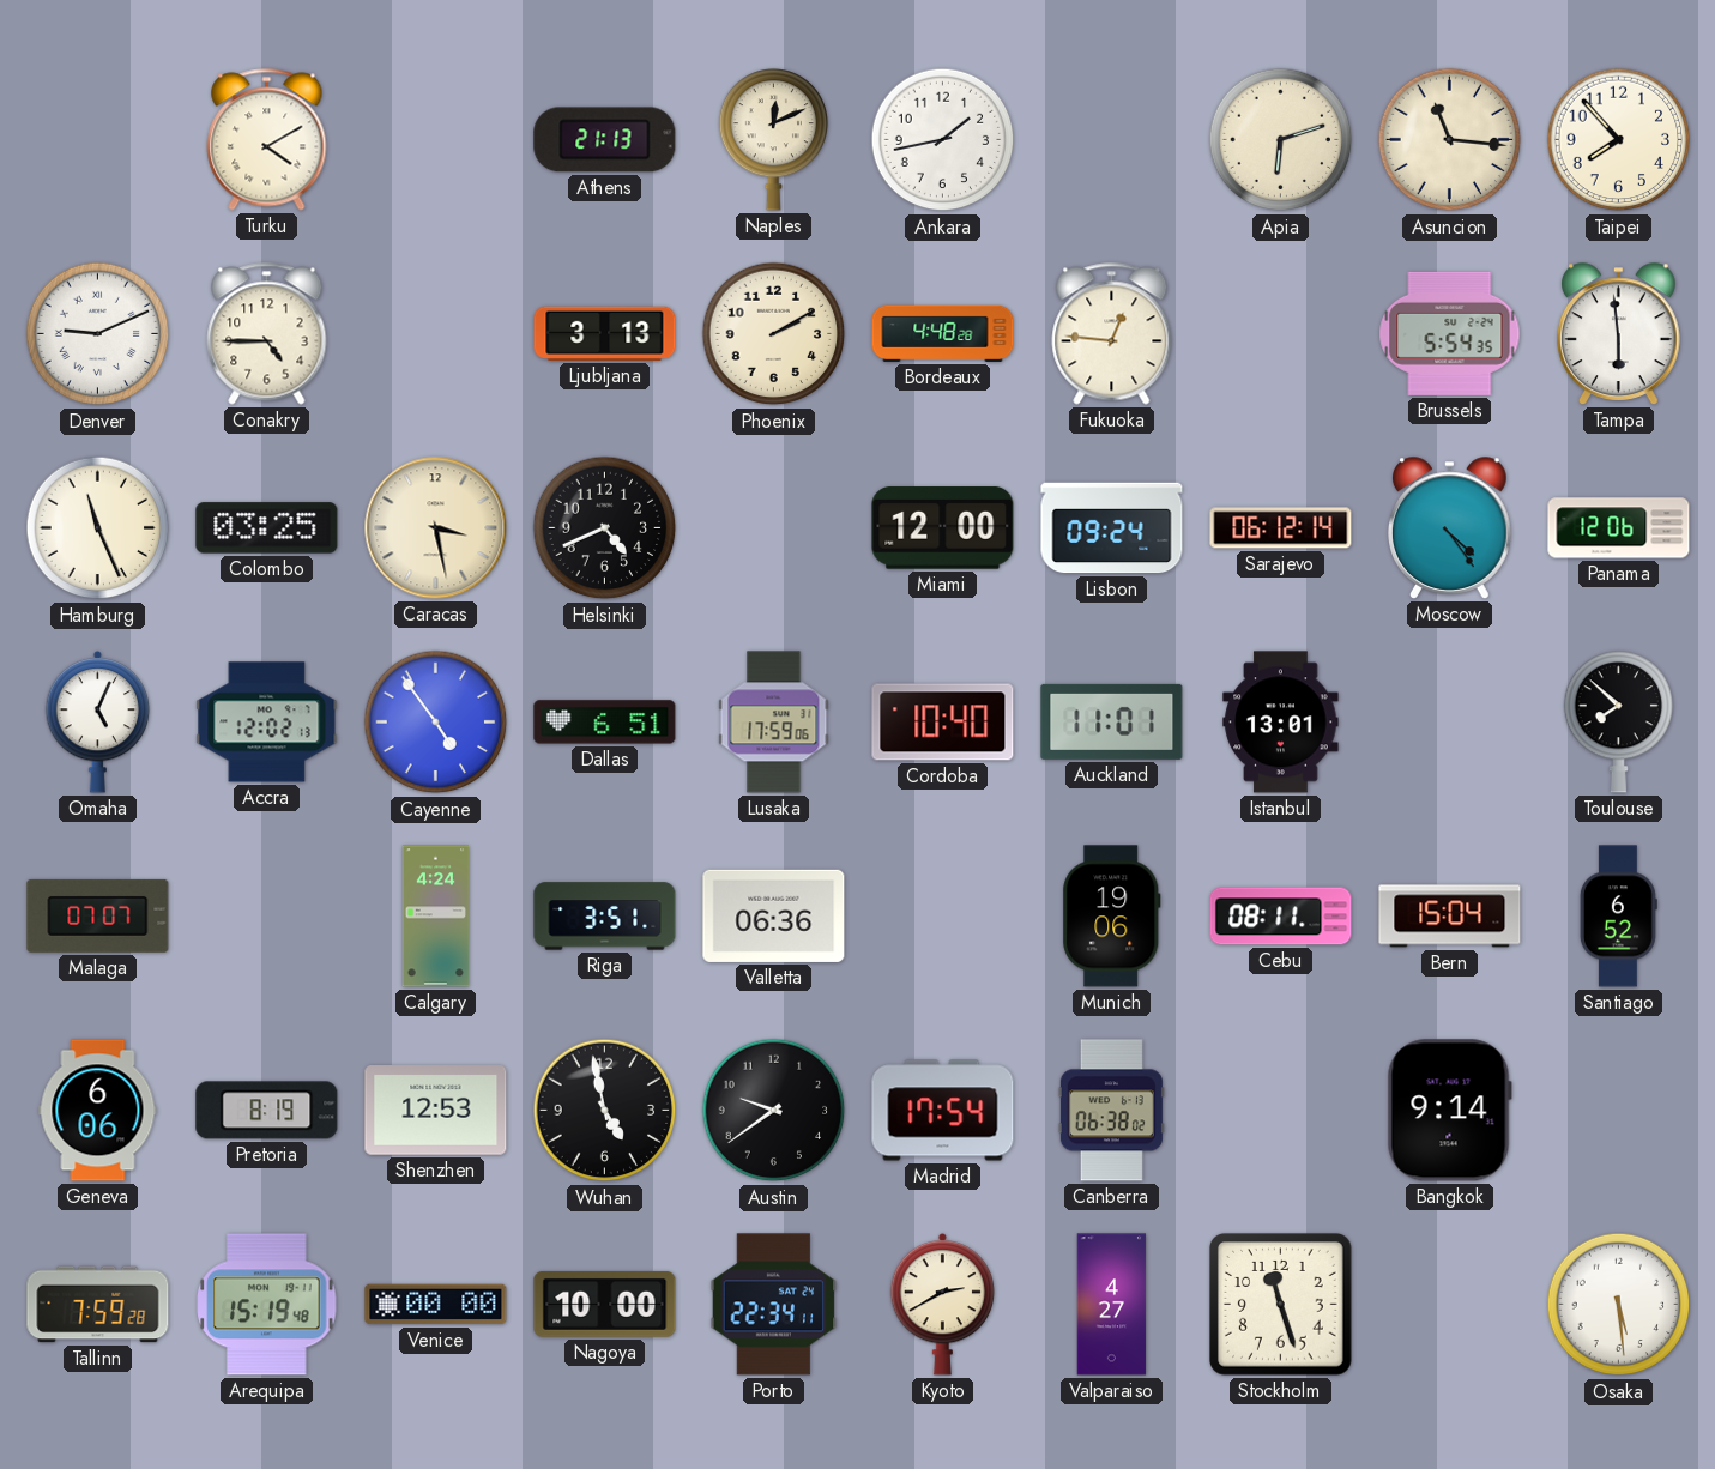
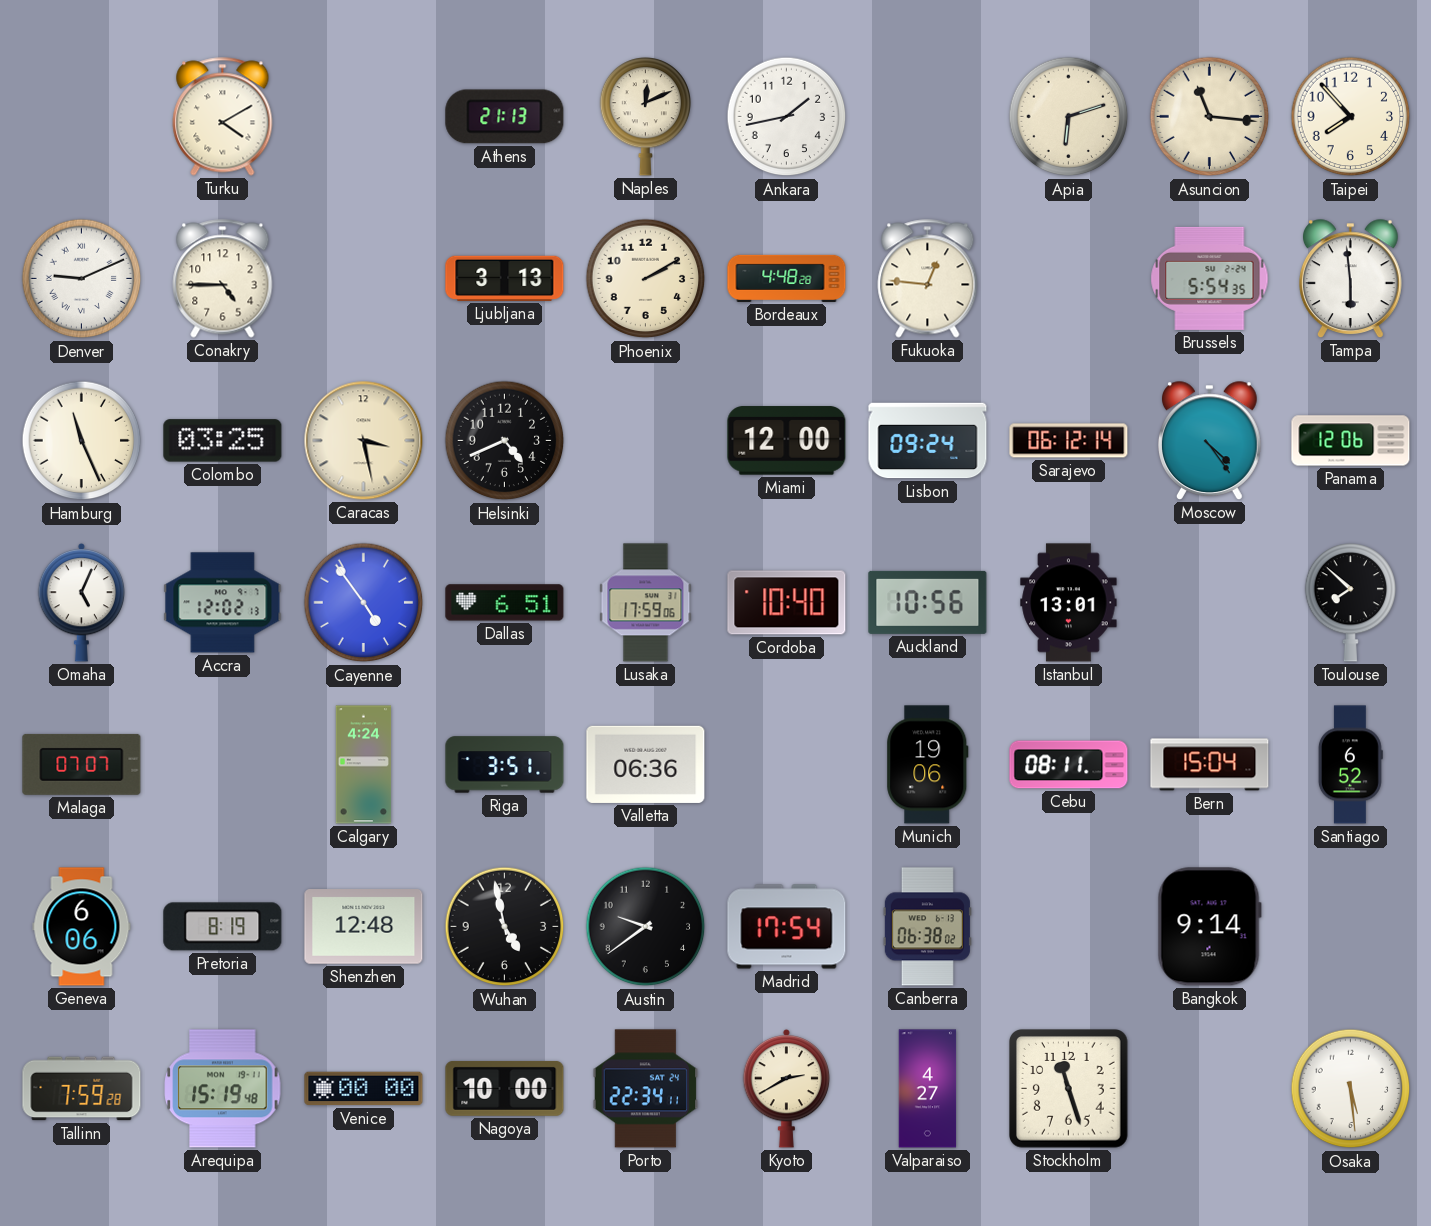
Auckland: 11:01 -> 10:56
Shenzhen: 12:53 -> 12:48
